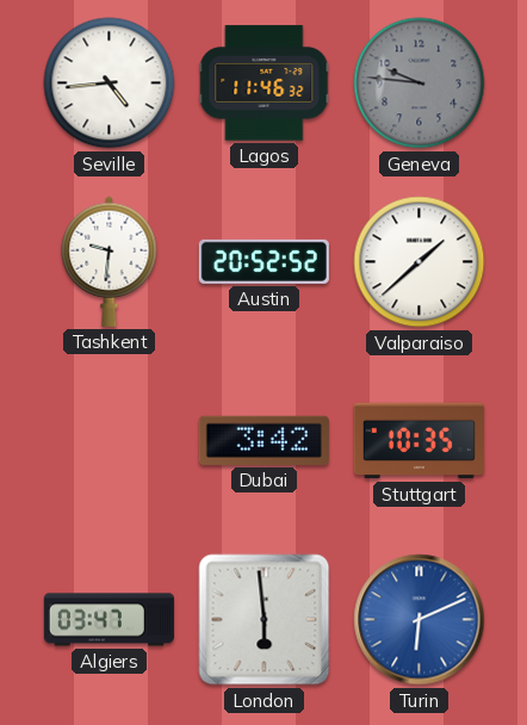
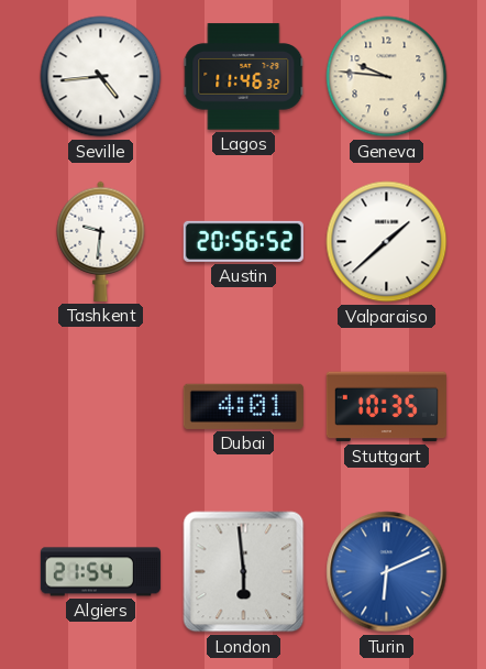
Geneva dial: grey -> cream
Austin: 20:52 -> 20:56
Dubai: 3:42 -> 4:01
Algiers: 03:47 -> 21:54
